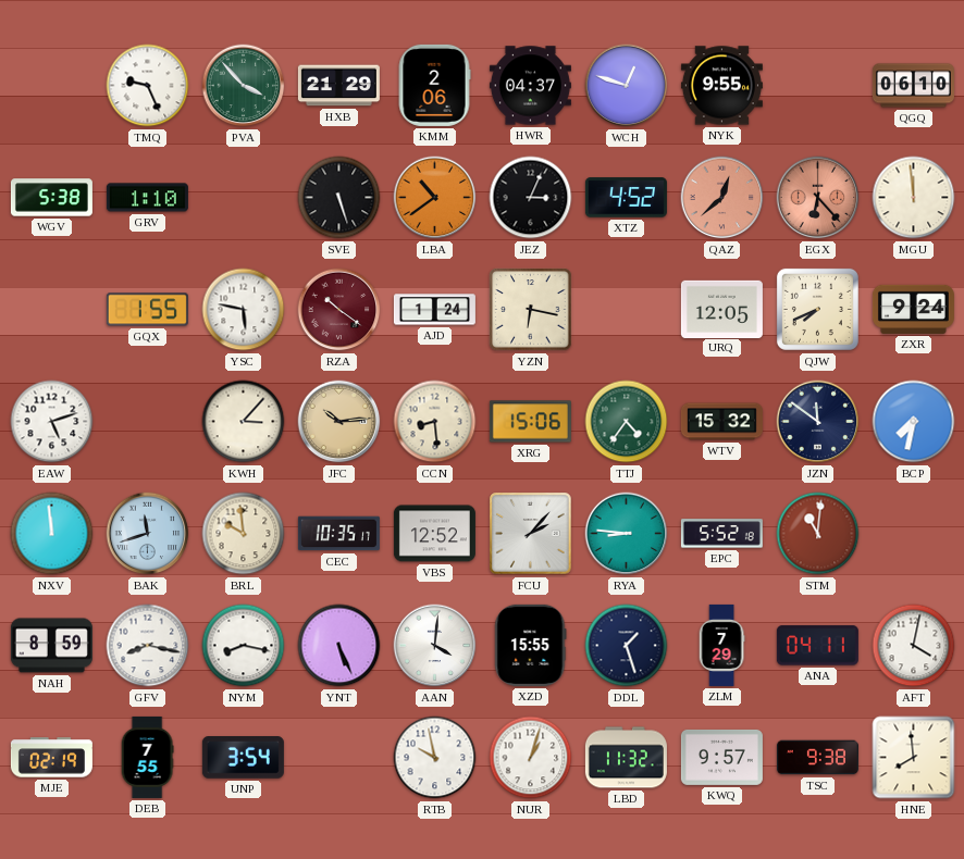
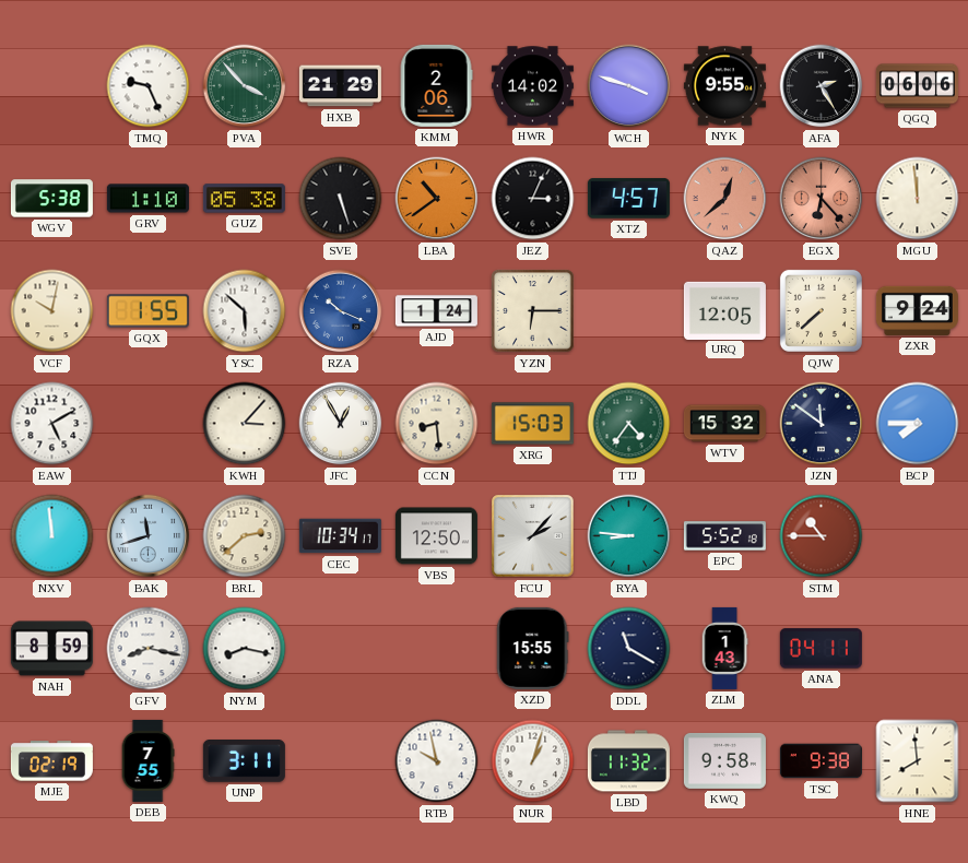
HWR: 04:37 -> 14:02
WCH: 12:48 -> 3:48
AFA: none -> 2:25
QGQ: 06:10 -> 06:06
GUZ: none -> 05:38
XTZ: 4:52 -> 4:57
VCF: none -> 10:02
YSC: 5:47 -> 5:52
RZA: 10:21 -> 10:19
RZA dial: burgundy -> blue
YZN: 6:17 -> 6:15
QJW: 7:41 -> 7:38
EAW: 5:12 -> 5:10
JFC: 10:14 -> 12:55
JFC dial: champagne -> white
XRG: 15:06 -> 15:03
BCP: 7:32 -> 7:45
BRL: 9:59 -> 2:38
CEC: 10:35 -> 10:34
VBS: 12:52 -> 12:50
STM: 11:01 -> 10:45
YNT: 5:26 -> none
AAN: 4:01 -> none
DDL: 1:27 -> 11:20
ZLM: 7:29 -> 1:43
AFT: 4:02 -> none
UNP: 3:54 -> 3:11
KWQ: 9:57 -> 9:58
